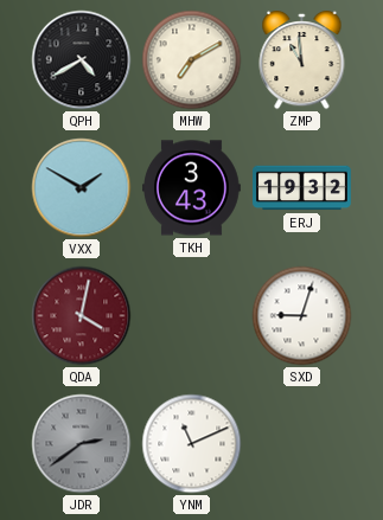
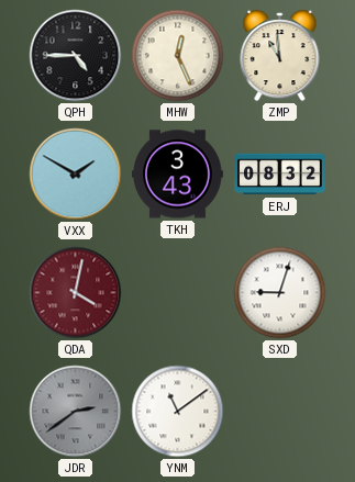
QPH: 4:40 -> 4:45
MHW: 7:10 -> 12:26
ERJ: 19:32 -> 08:32
YNM: 11:11 -> 11:09
